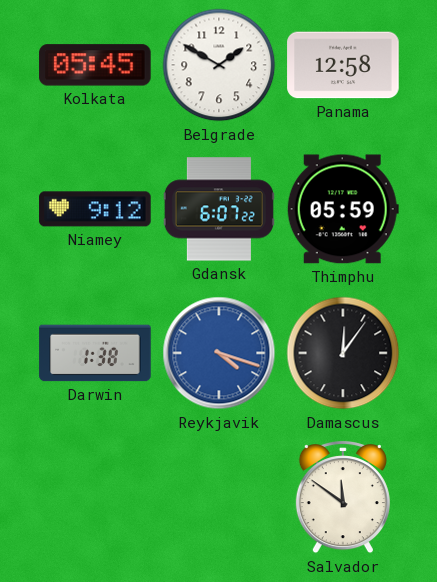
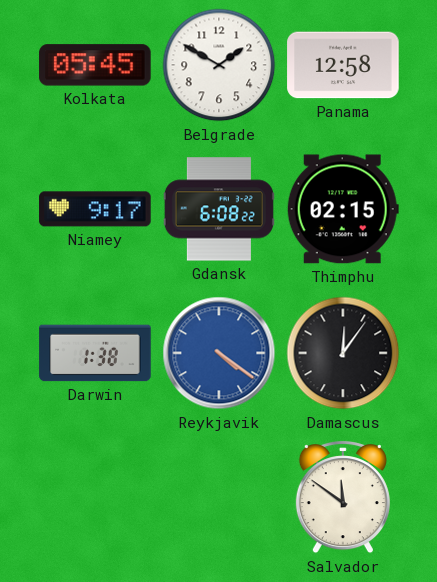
Niamey: 9:12 -> 9:17
Gdansk: 6:07 -> 6:08
Thimphu: 05:59 -> 02:15
Reykjavik: 4:18 -> 4:21
